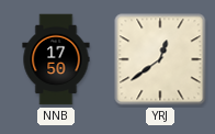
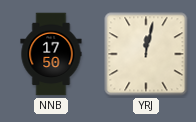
YRJ: 12:39 -> 12:02
